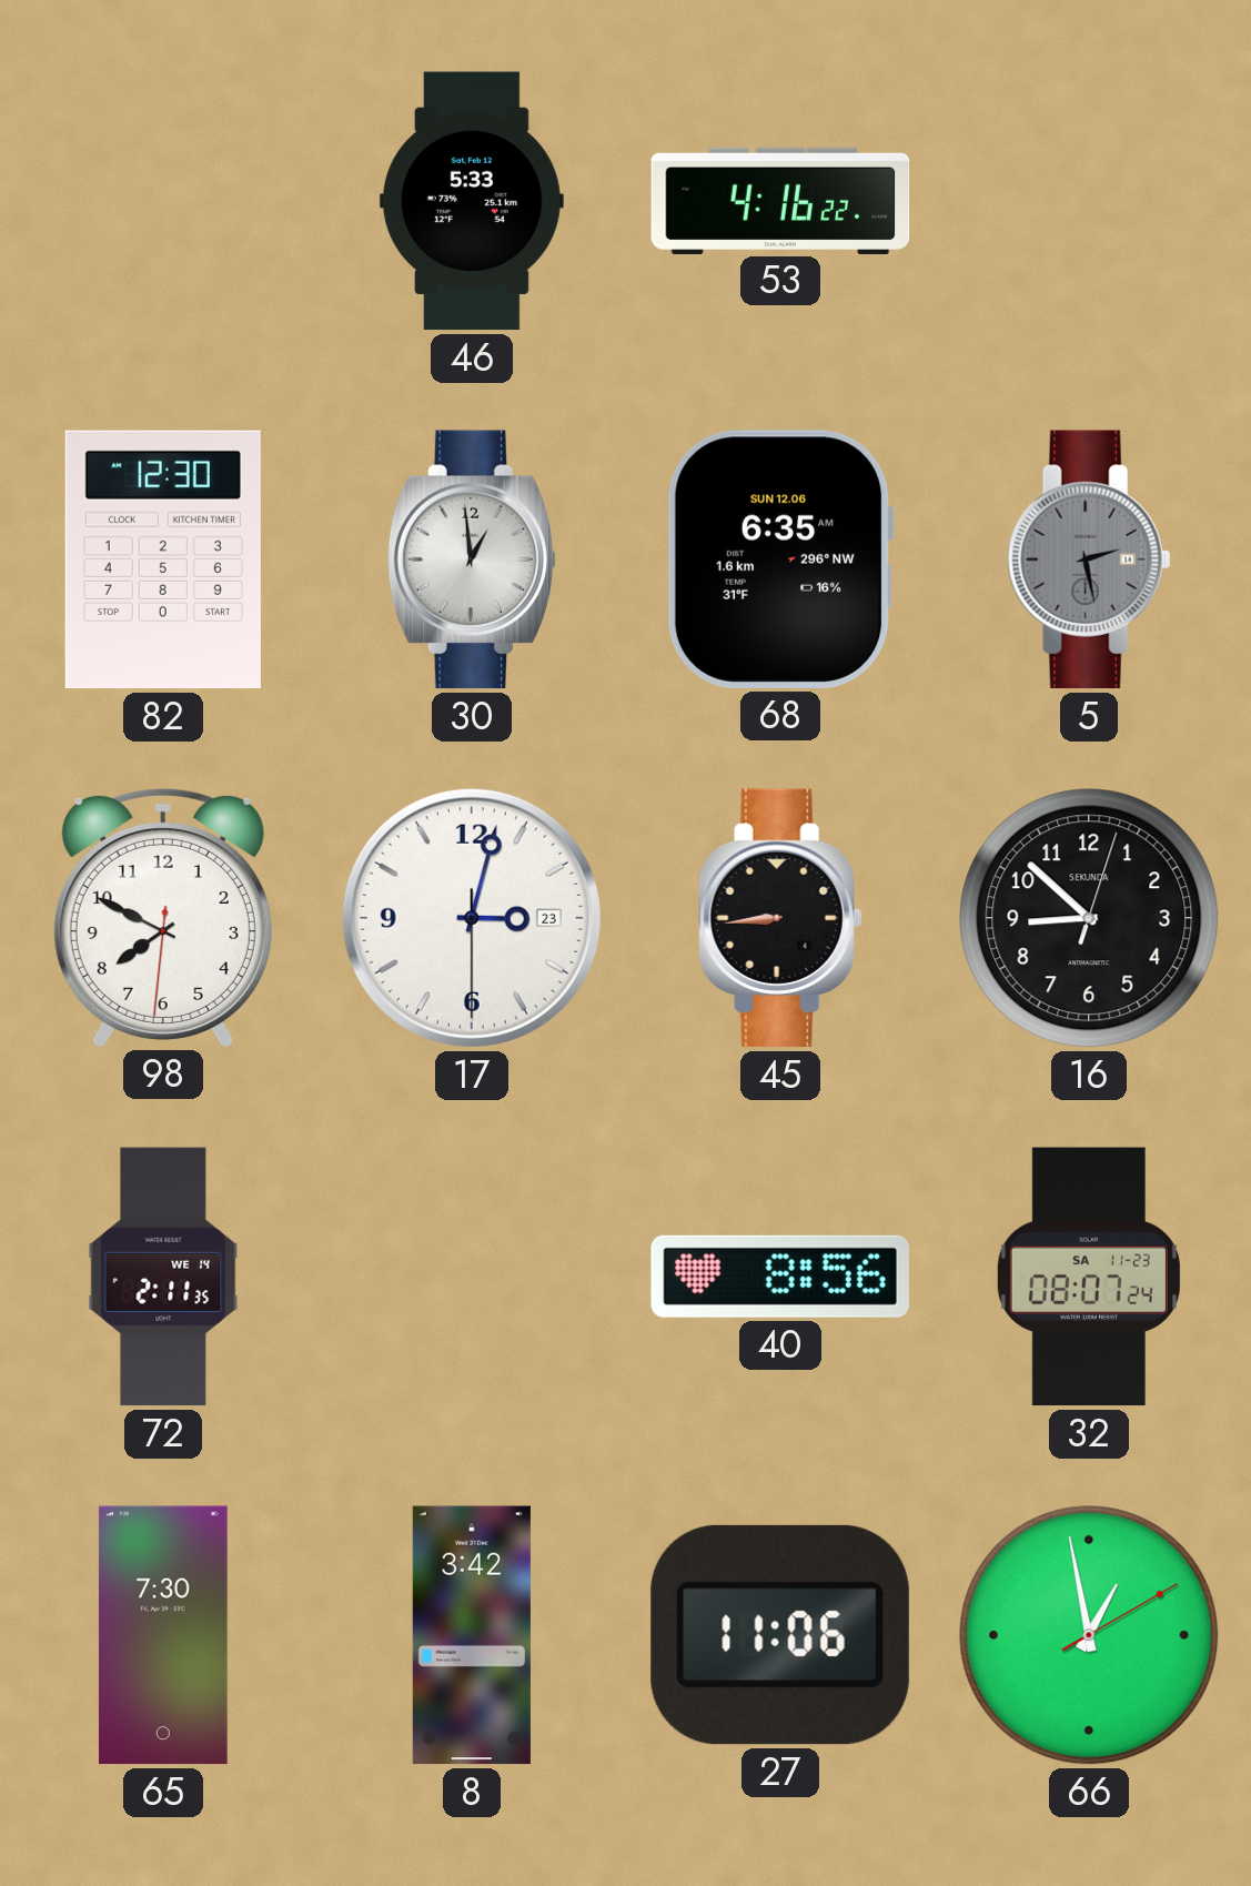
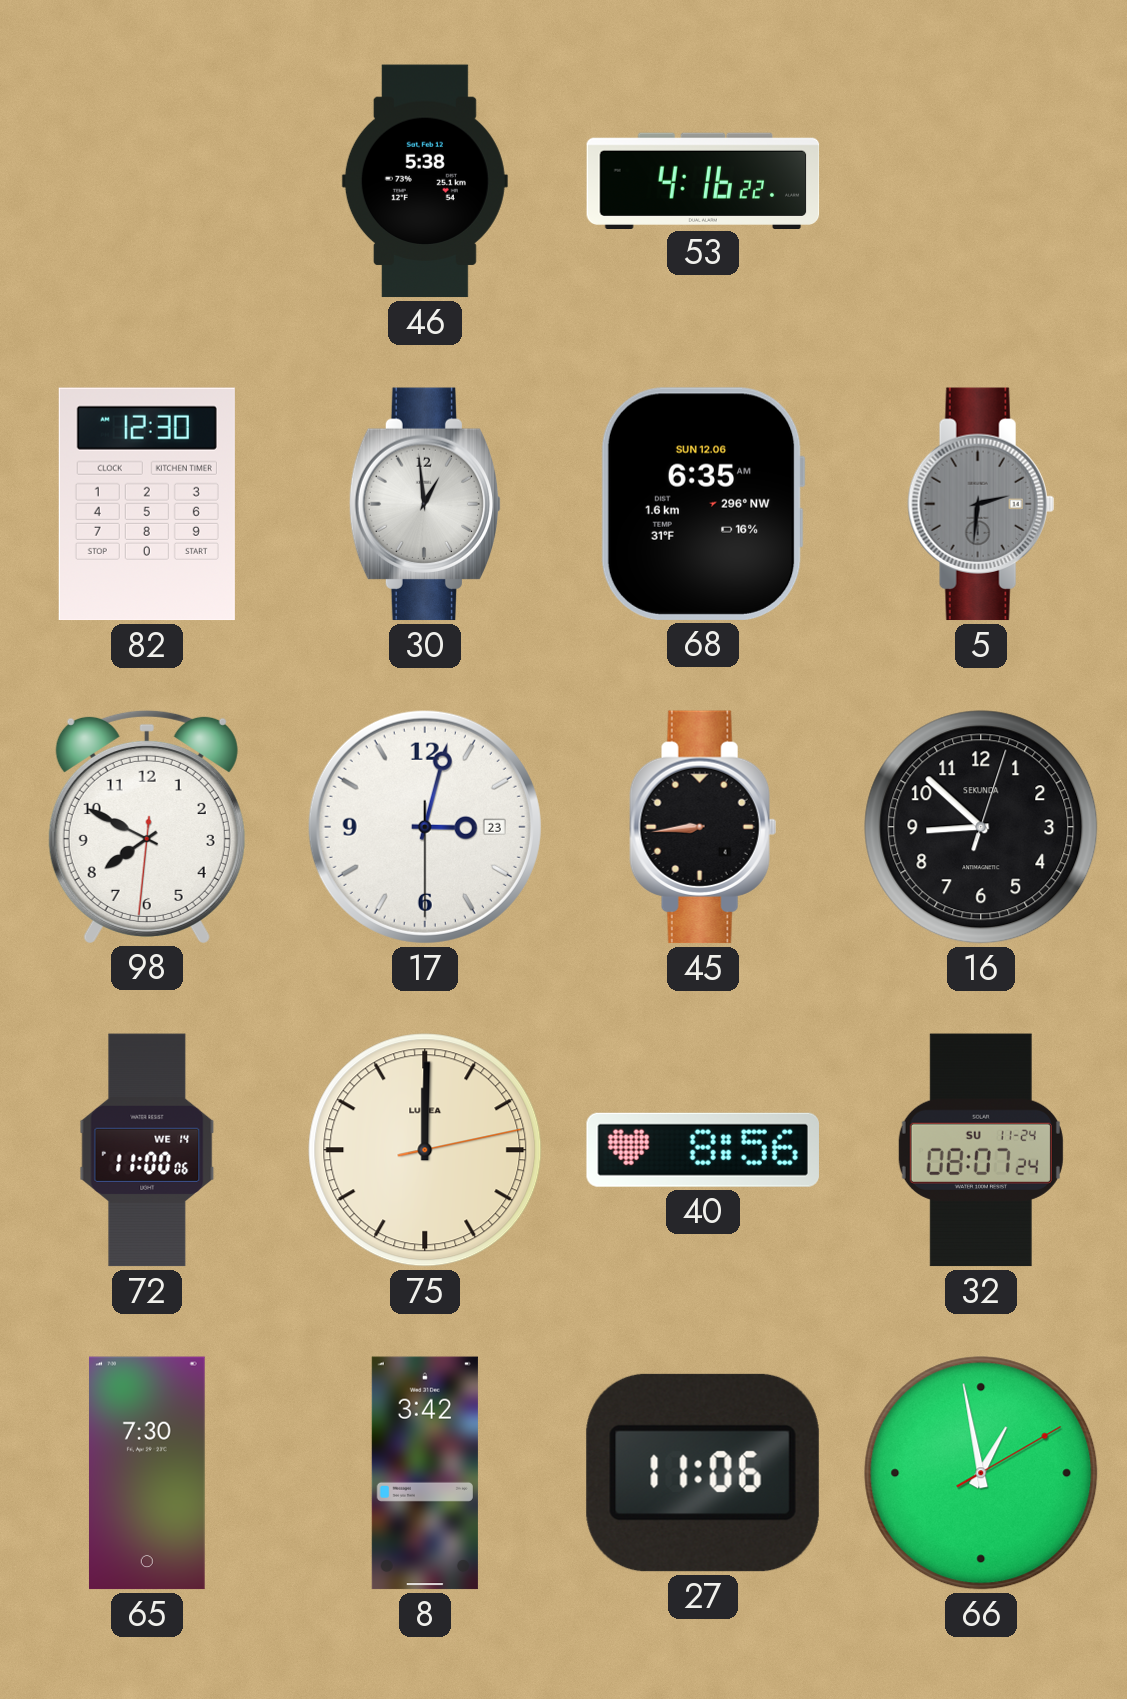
46: 5:33 -> 5:38
5: 2:28 -> 2:31
72: 2:11 -> 11:00
75: none -> 12:00
32 date: SA 11-23 -> SU 11-24
